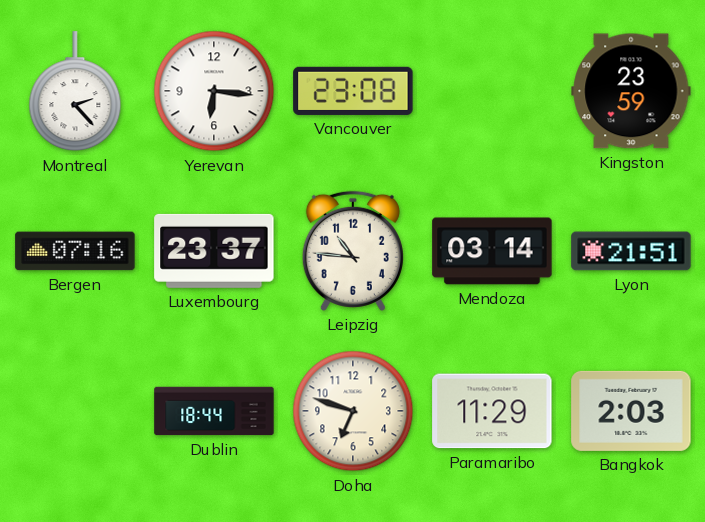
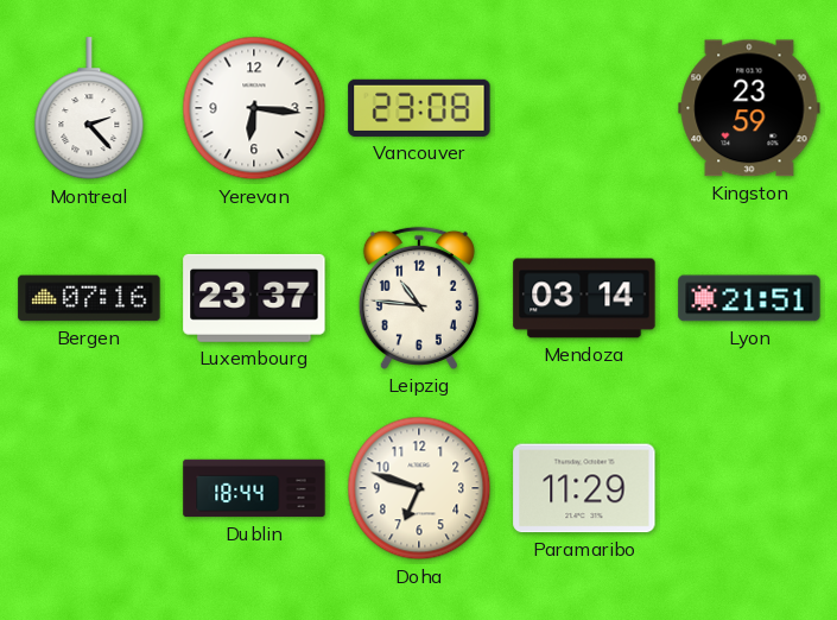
Bangkok: 2:03 -> none
